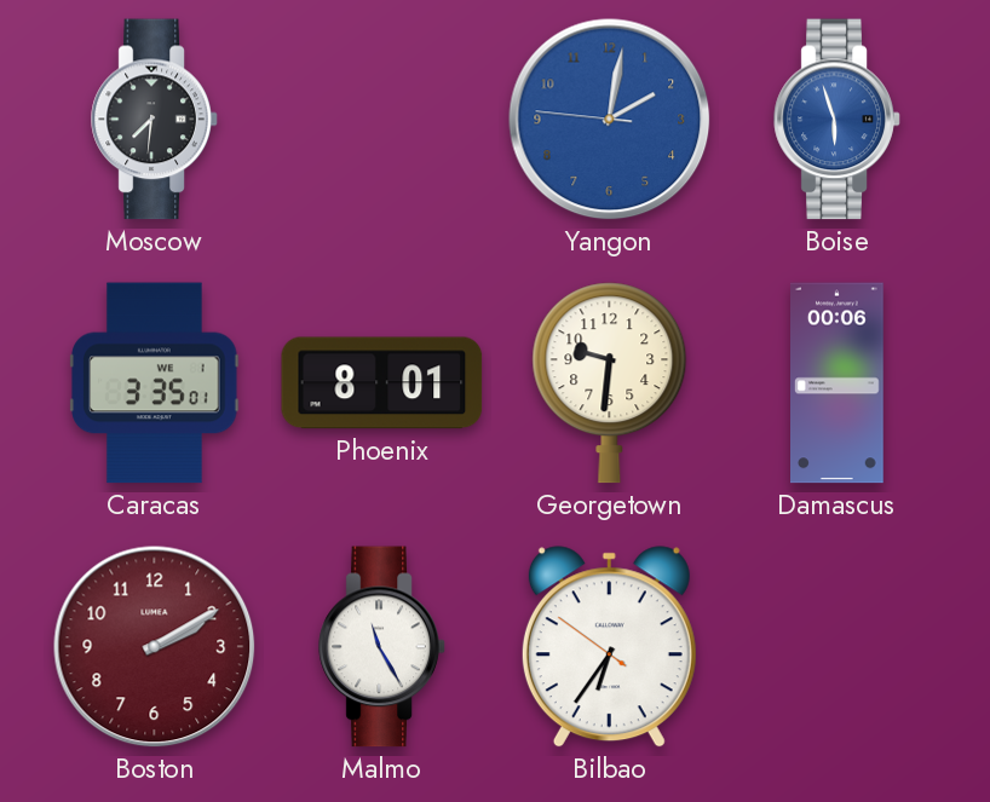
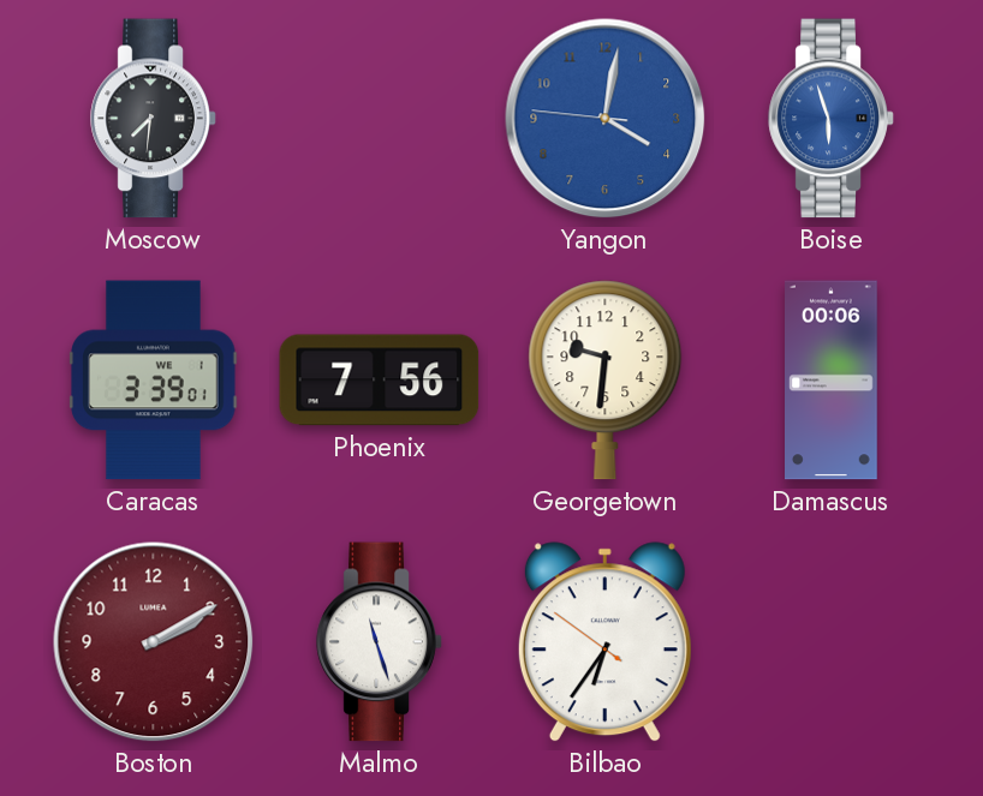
Yangon: 2:01 -> 4:01
Caracas: 3:35 -> 3:39
Phoenix: 8:01 -> 7:56
Malmo: 11:25 -> 11:27
